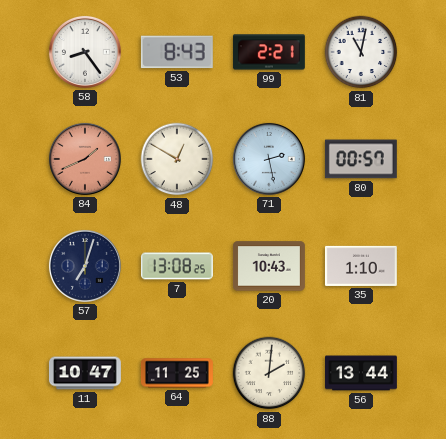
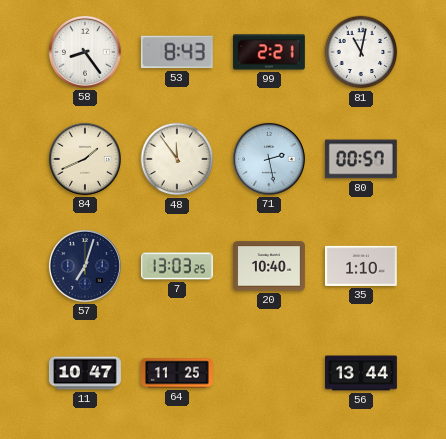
84 dial: salmon -> cream
48: 12:50 -> 11:54
7: 13:08 -> 13:03
20: 10:43 -> 10:40
88: 2:01 -> none
